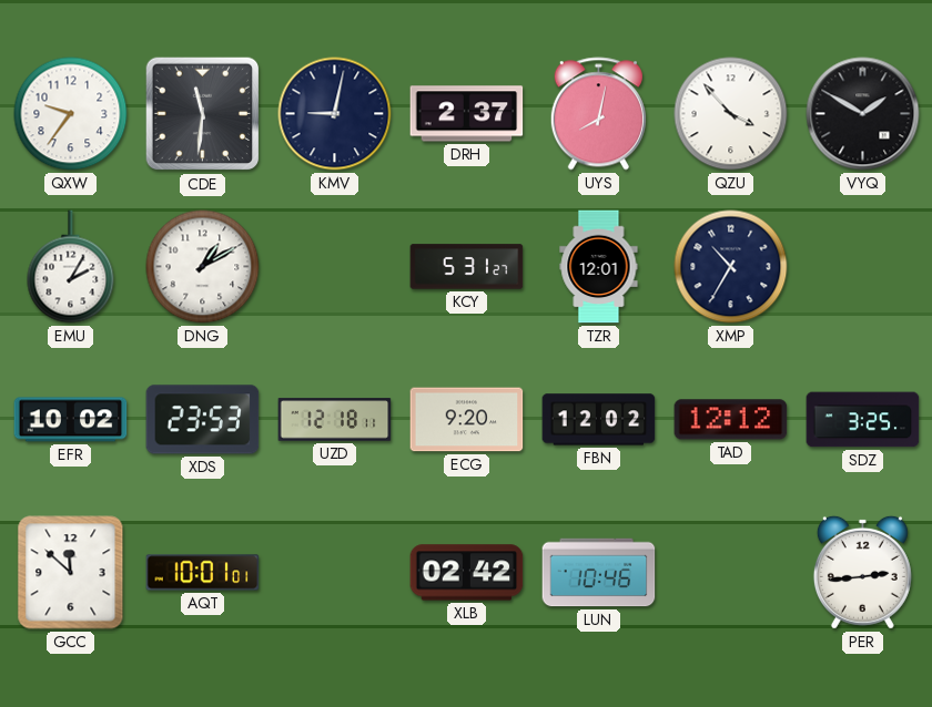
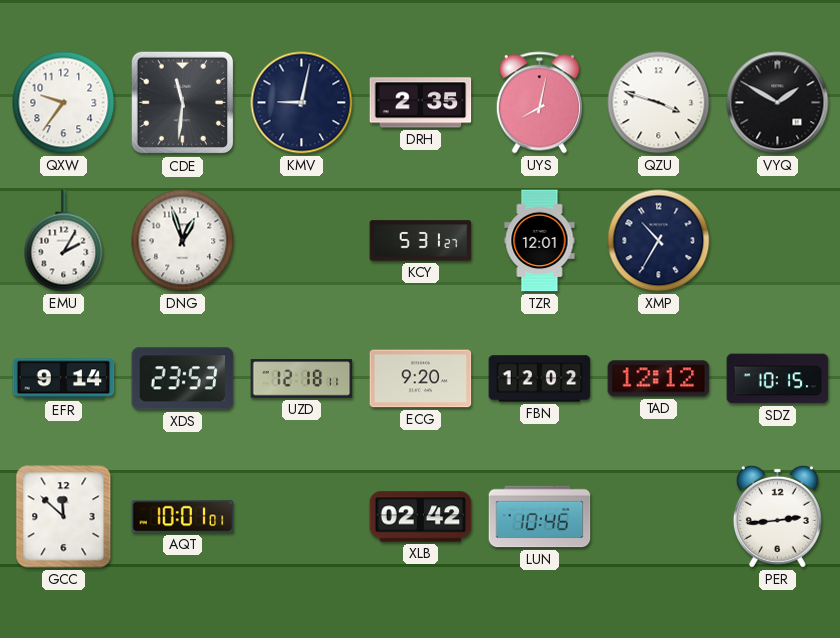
DRH: 2:37 -> 2:35
QZU: 3:53 -> 3:48
DNG: 1:10 -> 12:57
EFR: 10:02 -> 9:14
SDZ: 3:25 -> 10:15
